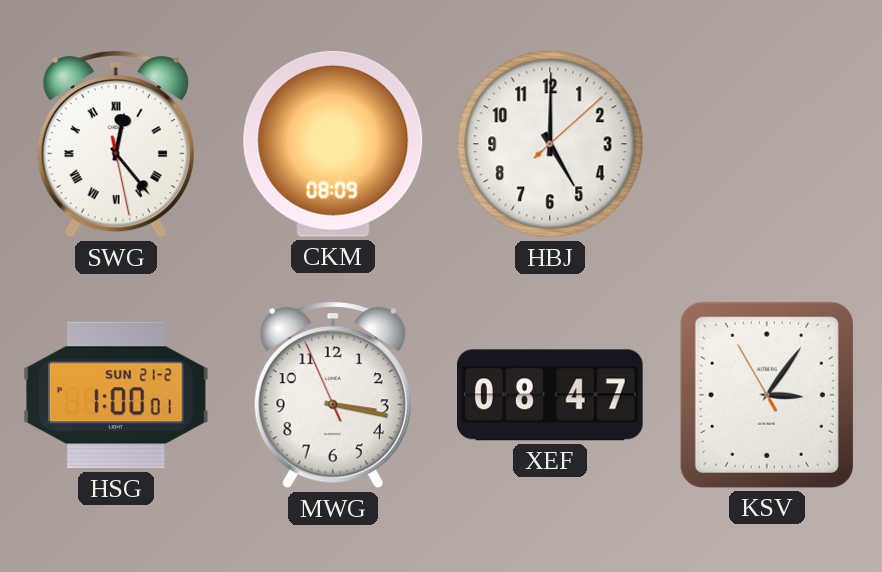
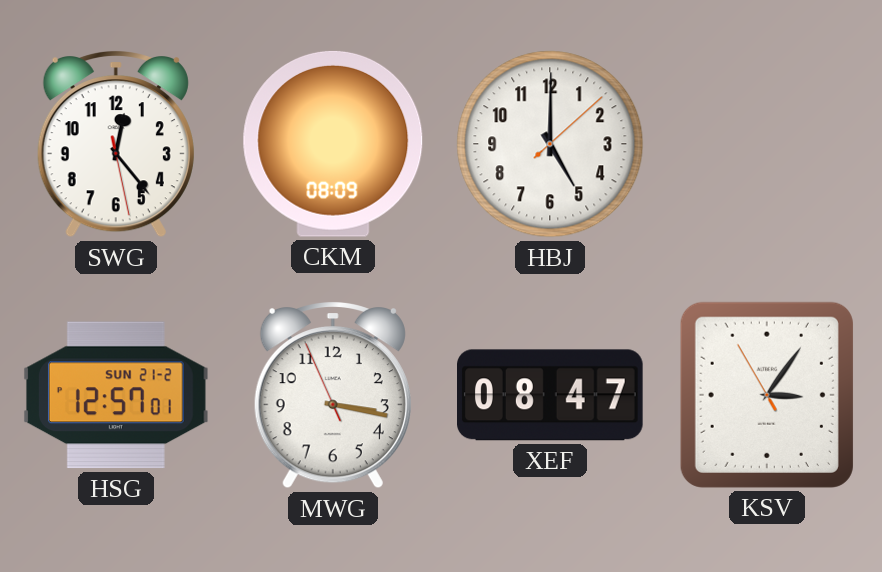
SWG numerals: Roman -> Arabic
HSG: 1:00 -> 12:57
